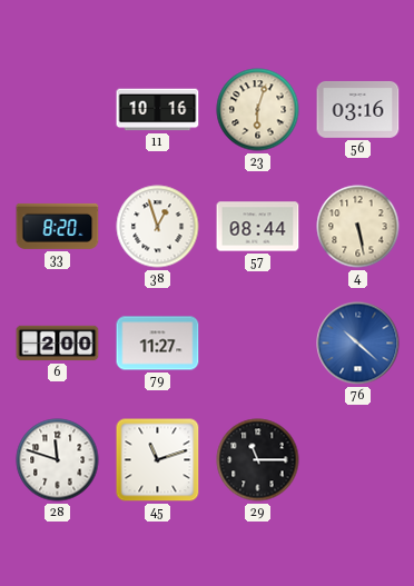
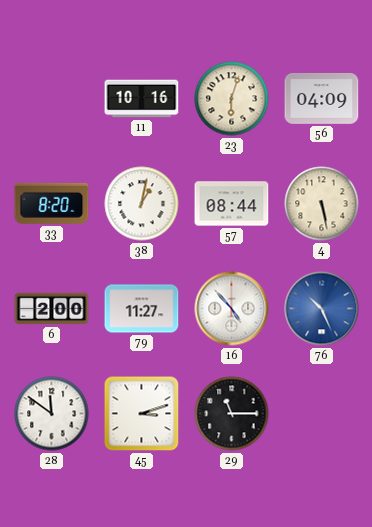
56: 03:16 -> 04:09
38: 12:57 -> 1:02
16: none -> 4:53
76: 10:22 -> 10:26
28: 11:48 -> 11:51
45: 11:12 -> 3:12
